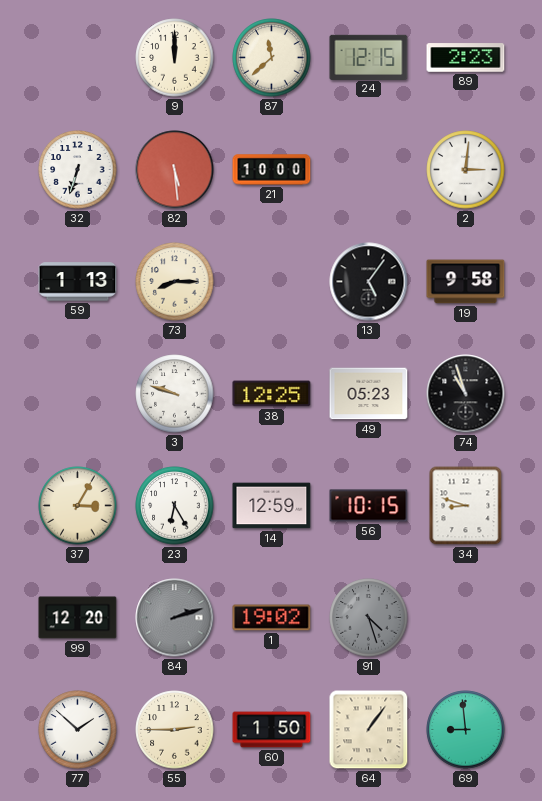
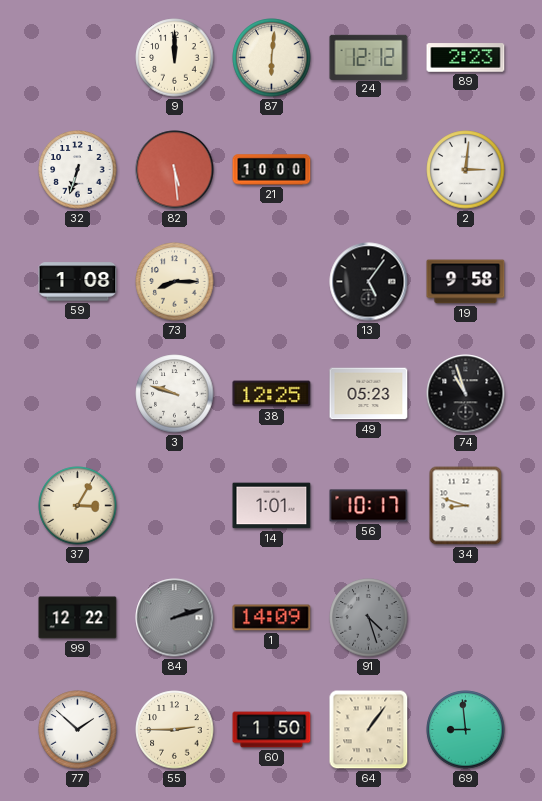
87: 11:38 -> 6:01
24: 12:15 -> 12:12
59: 1:13 -> 1:08
23: 6:25 -> none
14: 12:59 -> 1:01
56: 10:15 -> 10:17
99: 12:20 -> 12:22
1: 19:02 -> 14:09
